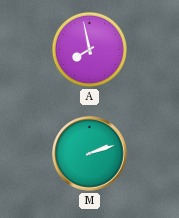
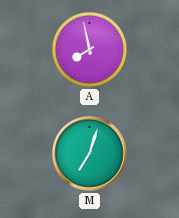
M: 2:12 -> 7:03
